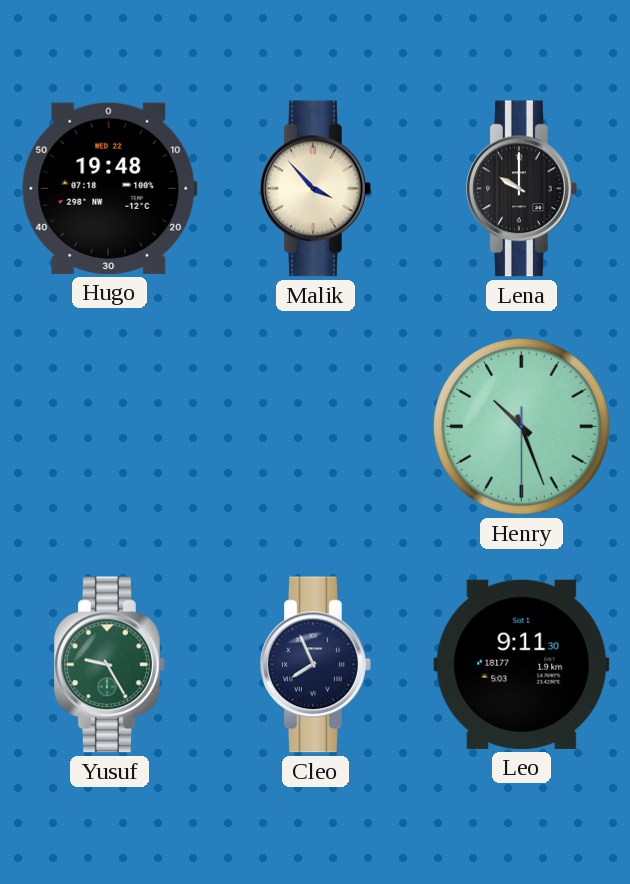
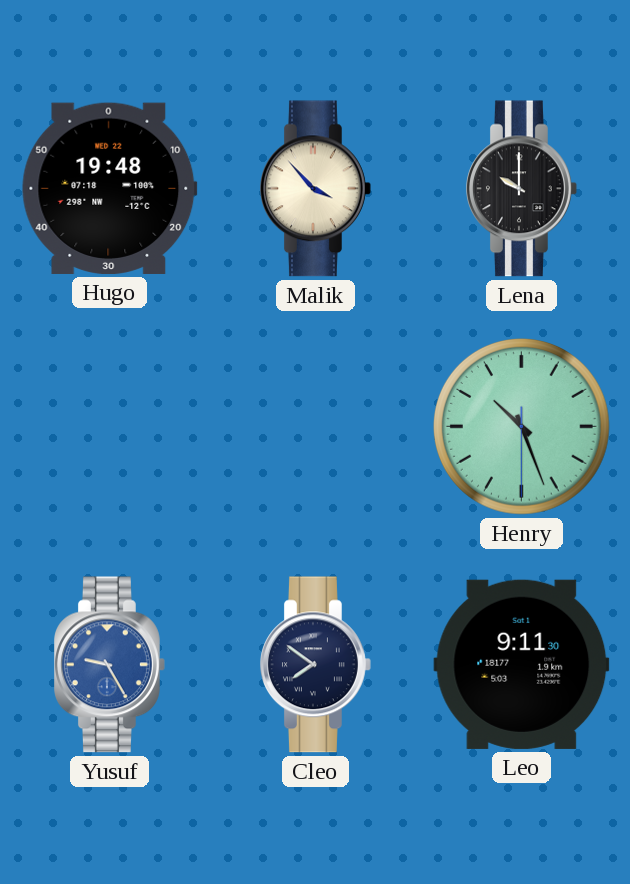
Yusuf dial: green -> blue
Cleo: 7:56 -> 7:51
